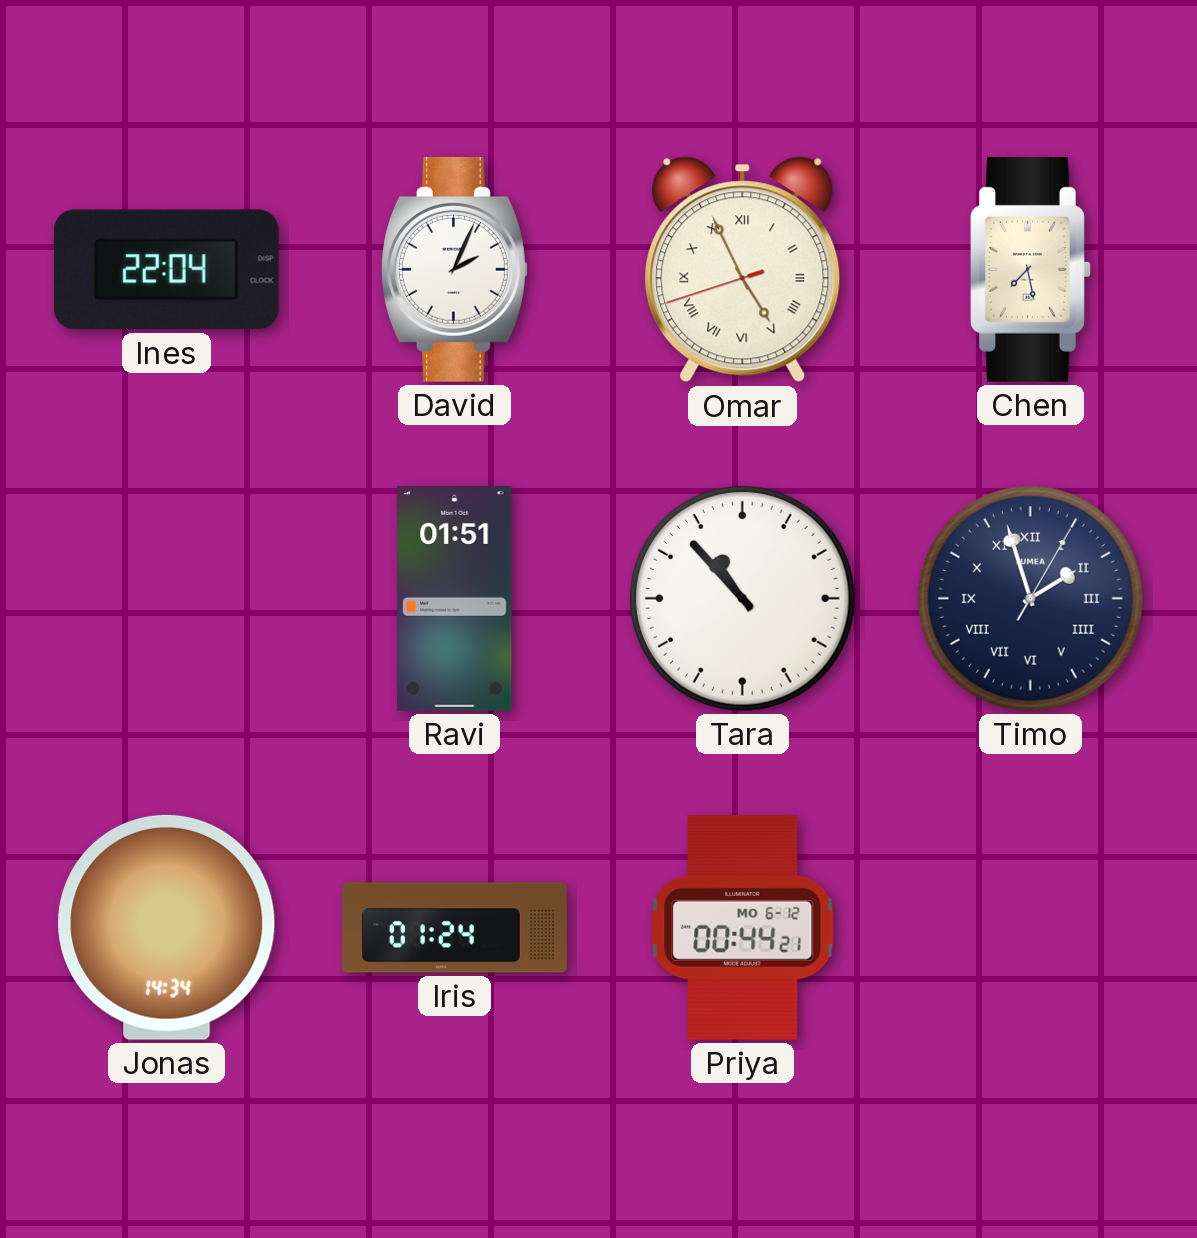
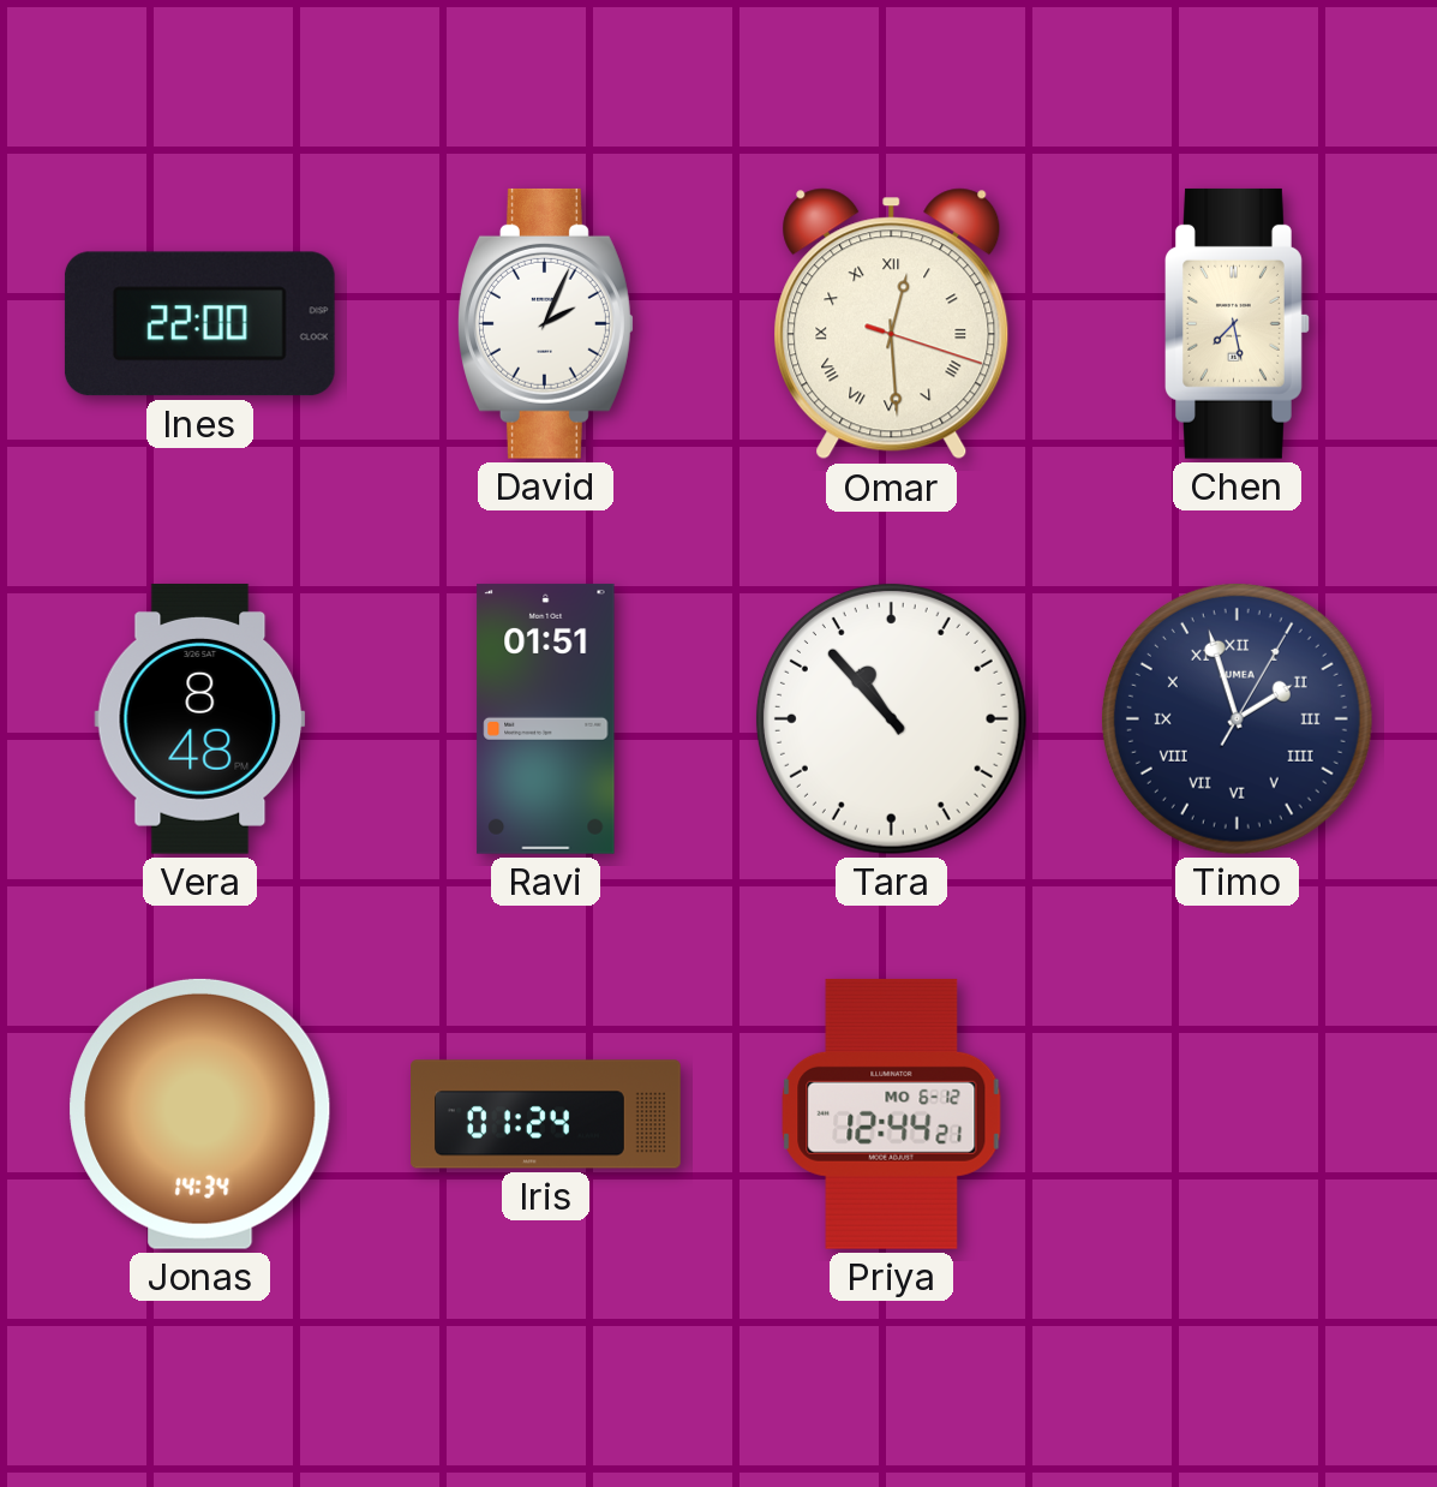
Ines: 22:04 -> 22:00
Omar: 4:55 -> 12:29
Vera: none -> 8:48
Priya: 00:44 -> 12:44
